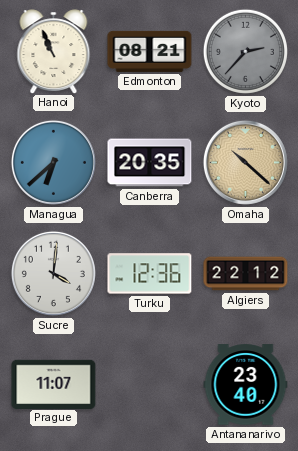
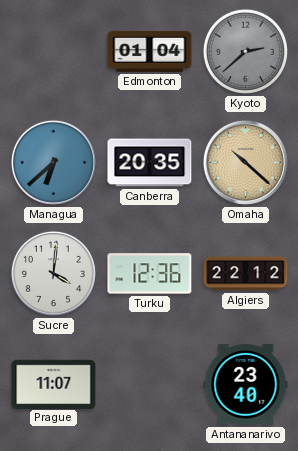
Hanoi: 10:56 -> none
Edmonton: 08:21 -> 01:04
Kyoto: 2:37 -> 2:38
